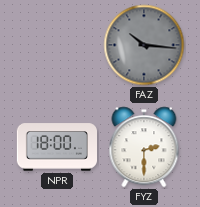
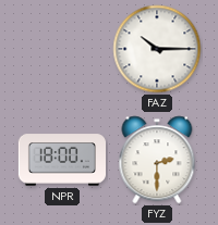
FAZ: 10:16 -> 10:15
FAZ dial: grey -> white
